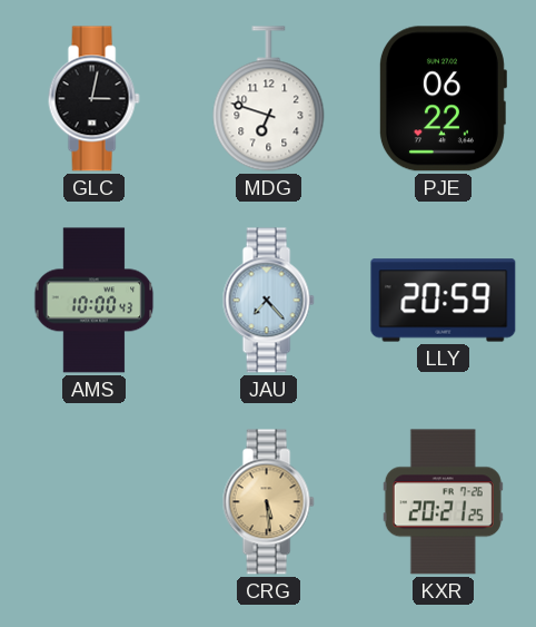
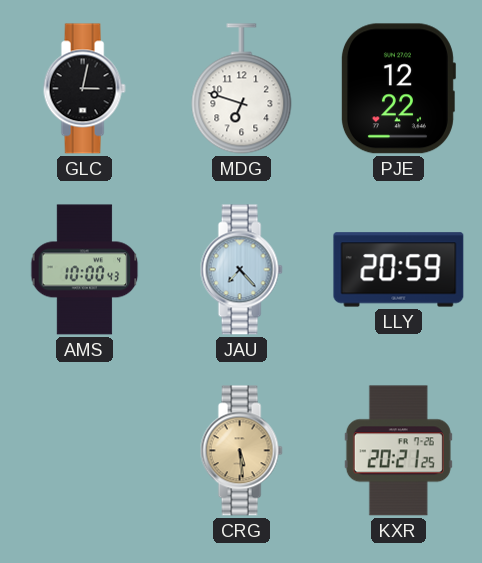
PJE: 06:22 -> 12:22
